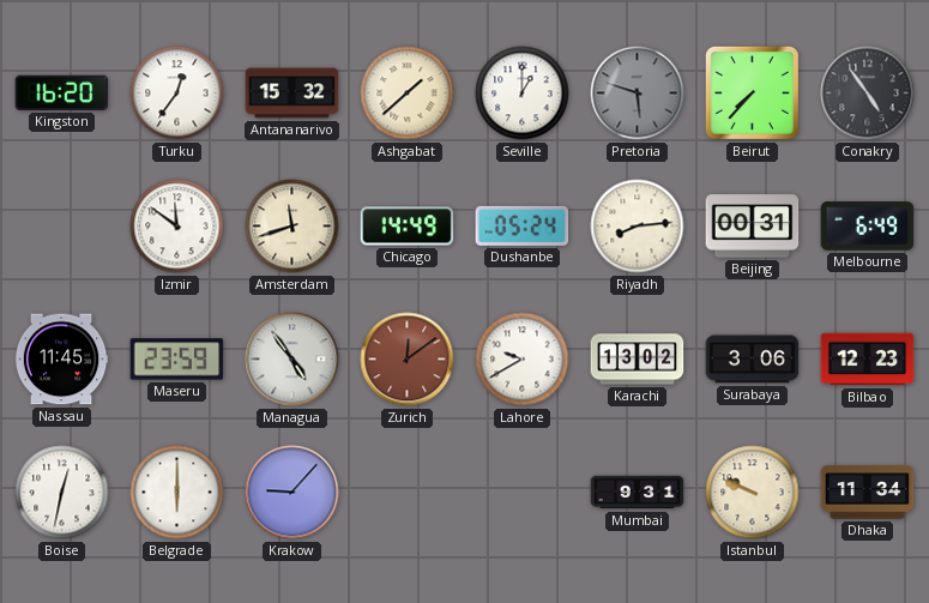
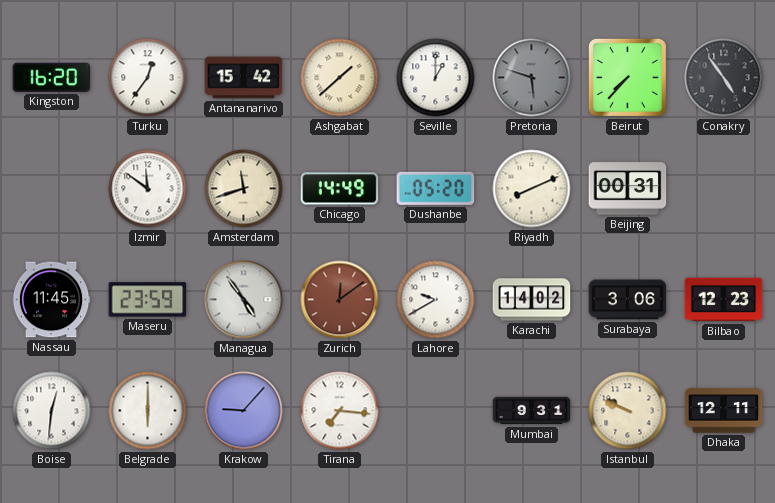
Antananarivo: 15:32 -> 15:42
Dushanbe: 05:24 -> 05:20
Riyadh: 8:14 -> 8:11
Melbourne: 6:49 -> none
Karachi: 13:02 -> 14:02
Boise: 12:32 -> 12:31
Tirana: none -> 7:16
Dhaka: 11:34 -> 12:11
